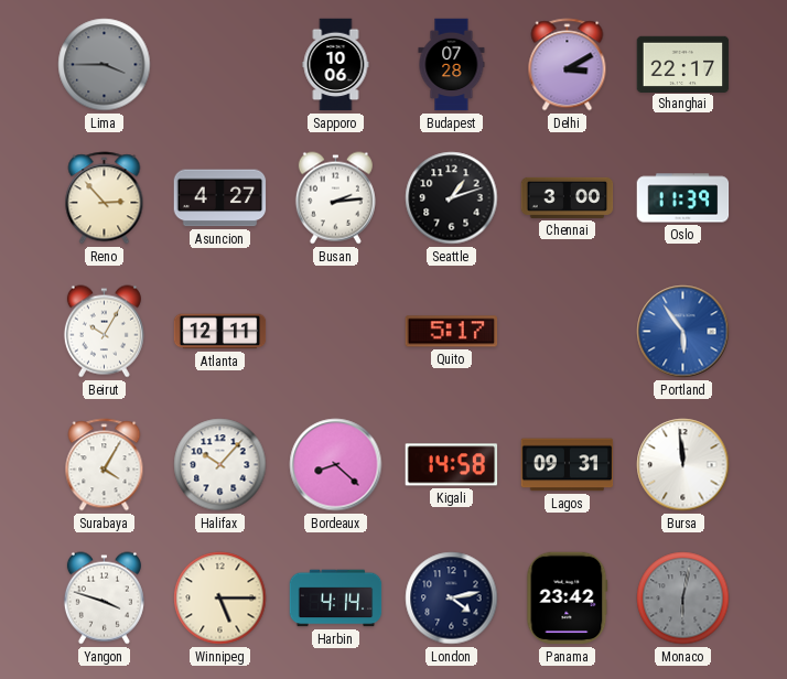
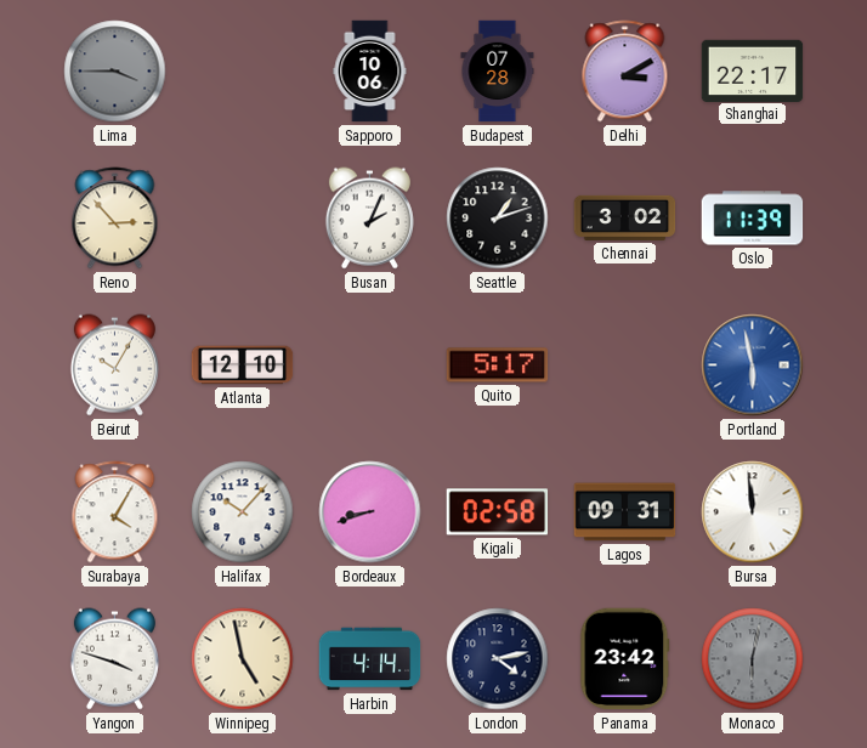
Asuncion: 4:27 -> none
Busan: 2:14 -> 2:04
Chennai: 3:00 -> 3:02
Atlanta: 12:11 -> 12:10
Portland: 5:54 -> 5:58
Bordeaux: 8:22 -> 8:42
Kigali: 14:58 -> 02:58
Winnipeg: 5:15 -> 4:58
